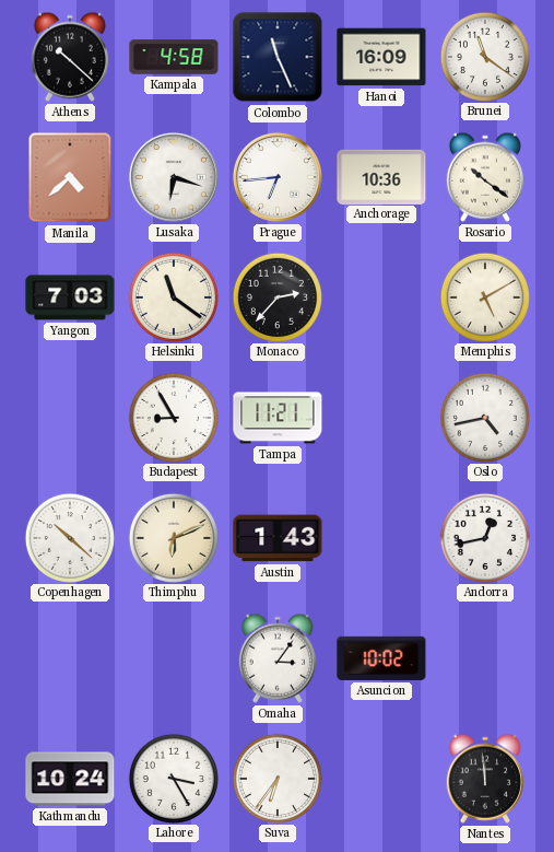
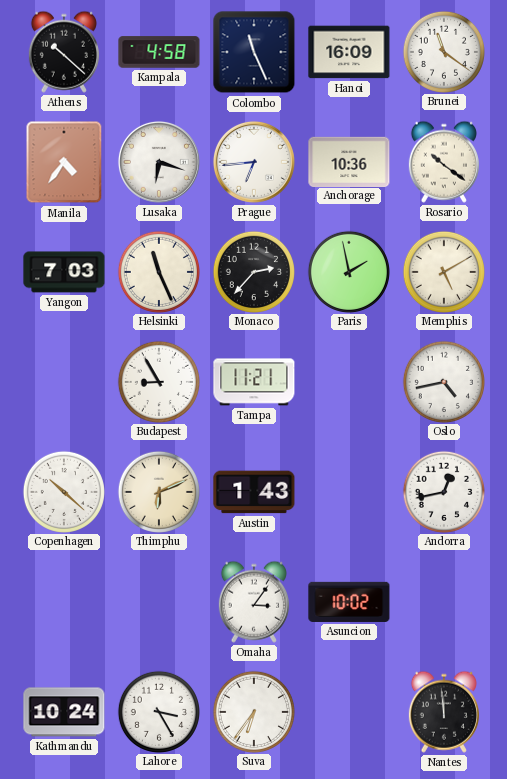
Manila: 4:38 -> 4:36
Helsinki: 11:21 -> 11:26
Paris: none -> 1:58
